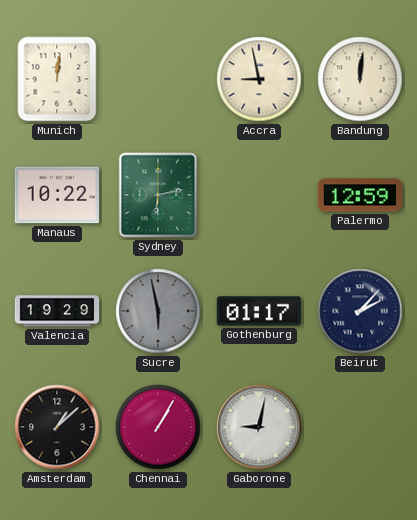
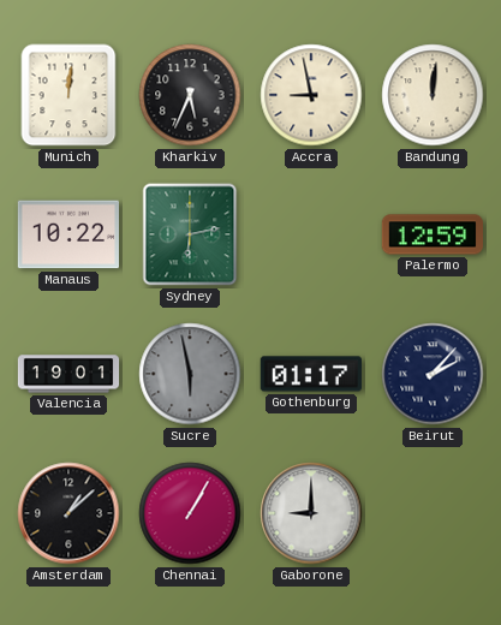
Kharkiv: none -> 5:34
Valencia: 19:29 -> 19:01
Gaborone: 9:02 -> 9:00
